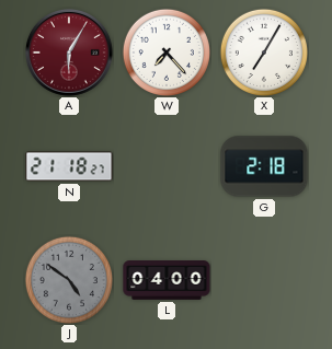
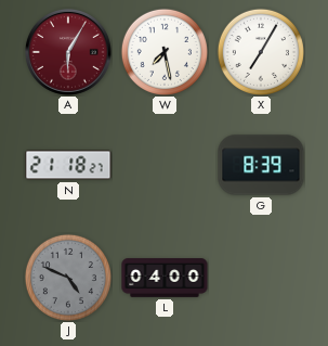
W: 7:23 -> 7:28
G: 2:18 -> 8:39
J: 4:51 -> 4:49
